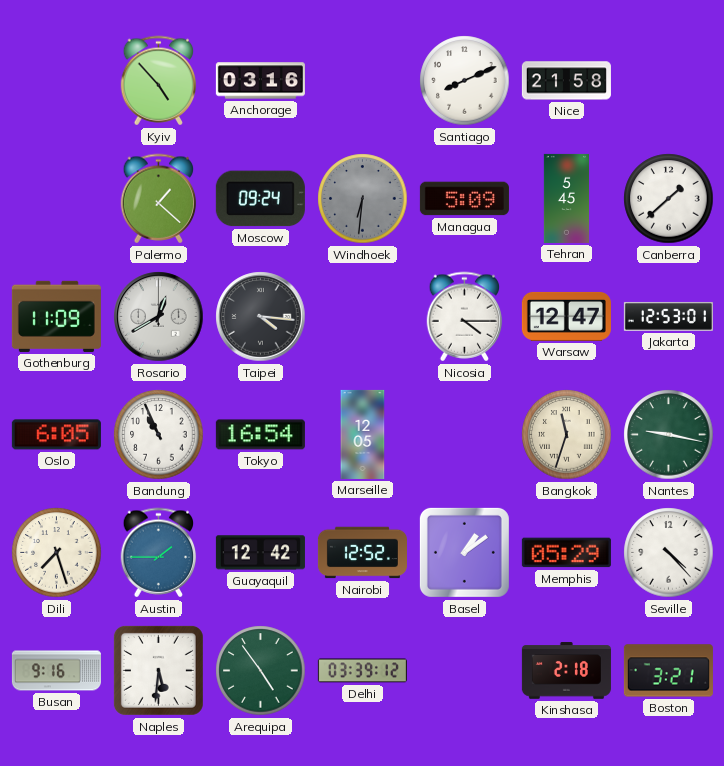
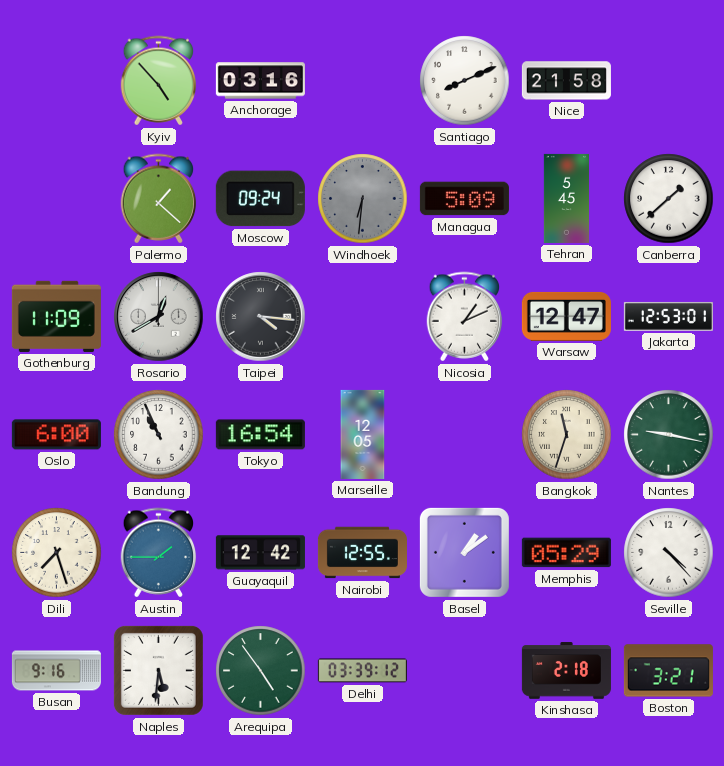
Nicosia: 4:15 -> 1:11
Oslo: 6:05 -> 6:00
Nairobi: 12:52 -> 12:55
